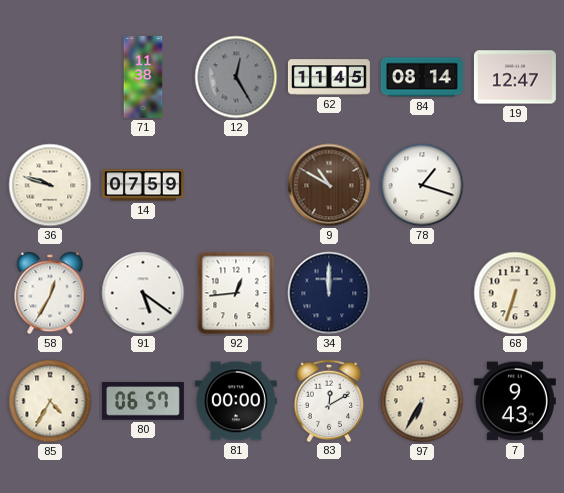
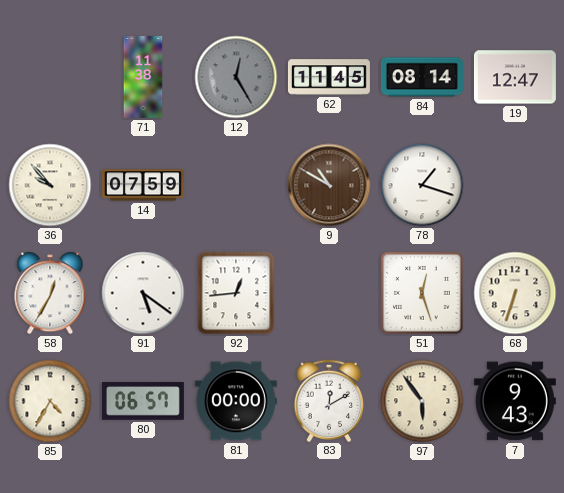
36: 9:48 -> 9:53
34: 12:00 -> none
51: none -> 12:27
97: 6:35 -> 5:54
